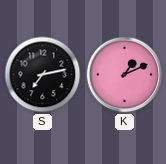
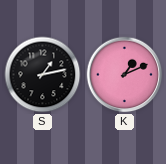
S: 7:13 -> 1:13
